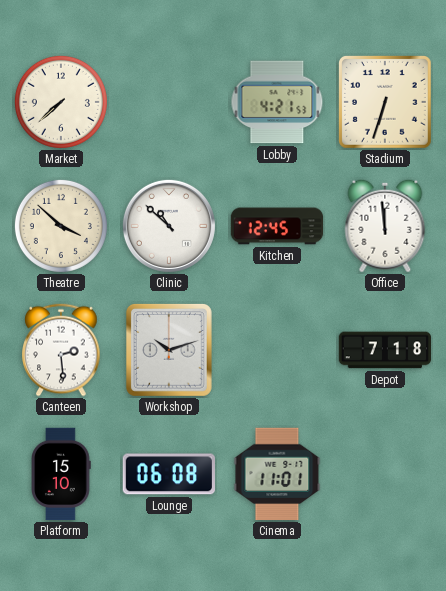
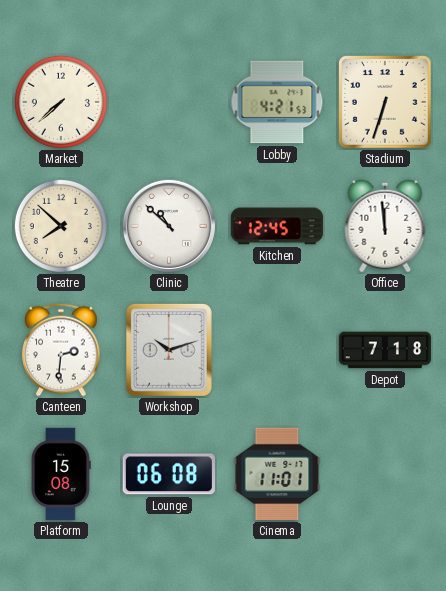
Theatre: 3:52 -> 7:52
Canteen: 2:29 -> 2:31
Platform: 15:10 -> 15:08
